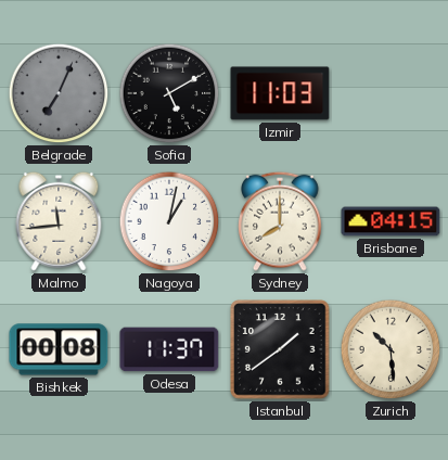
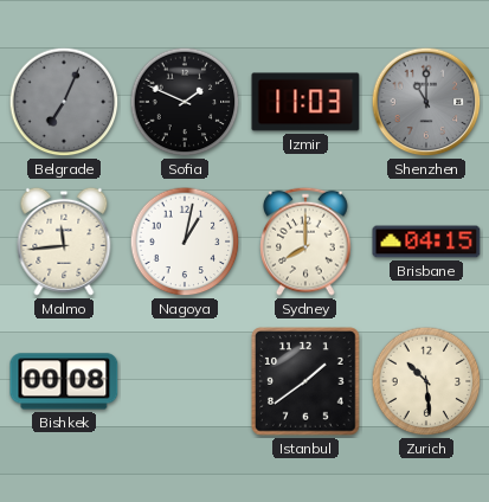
Sofia: 5:10 -> 1:49
Shenzhen: none -> 11:00
Odesa: 11:37 -> none
